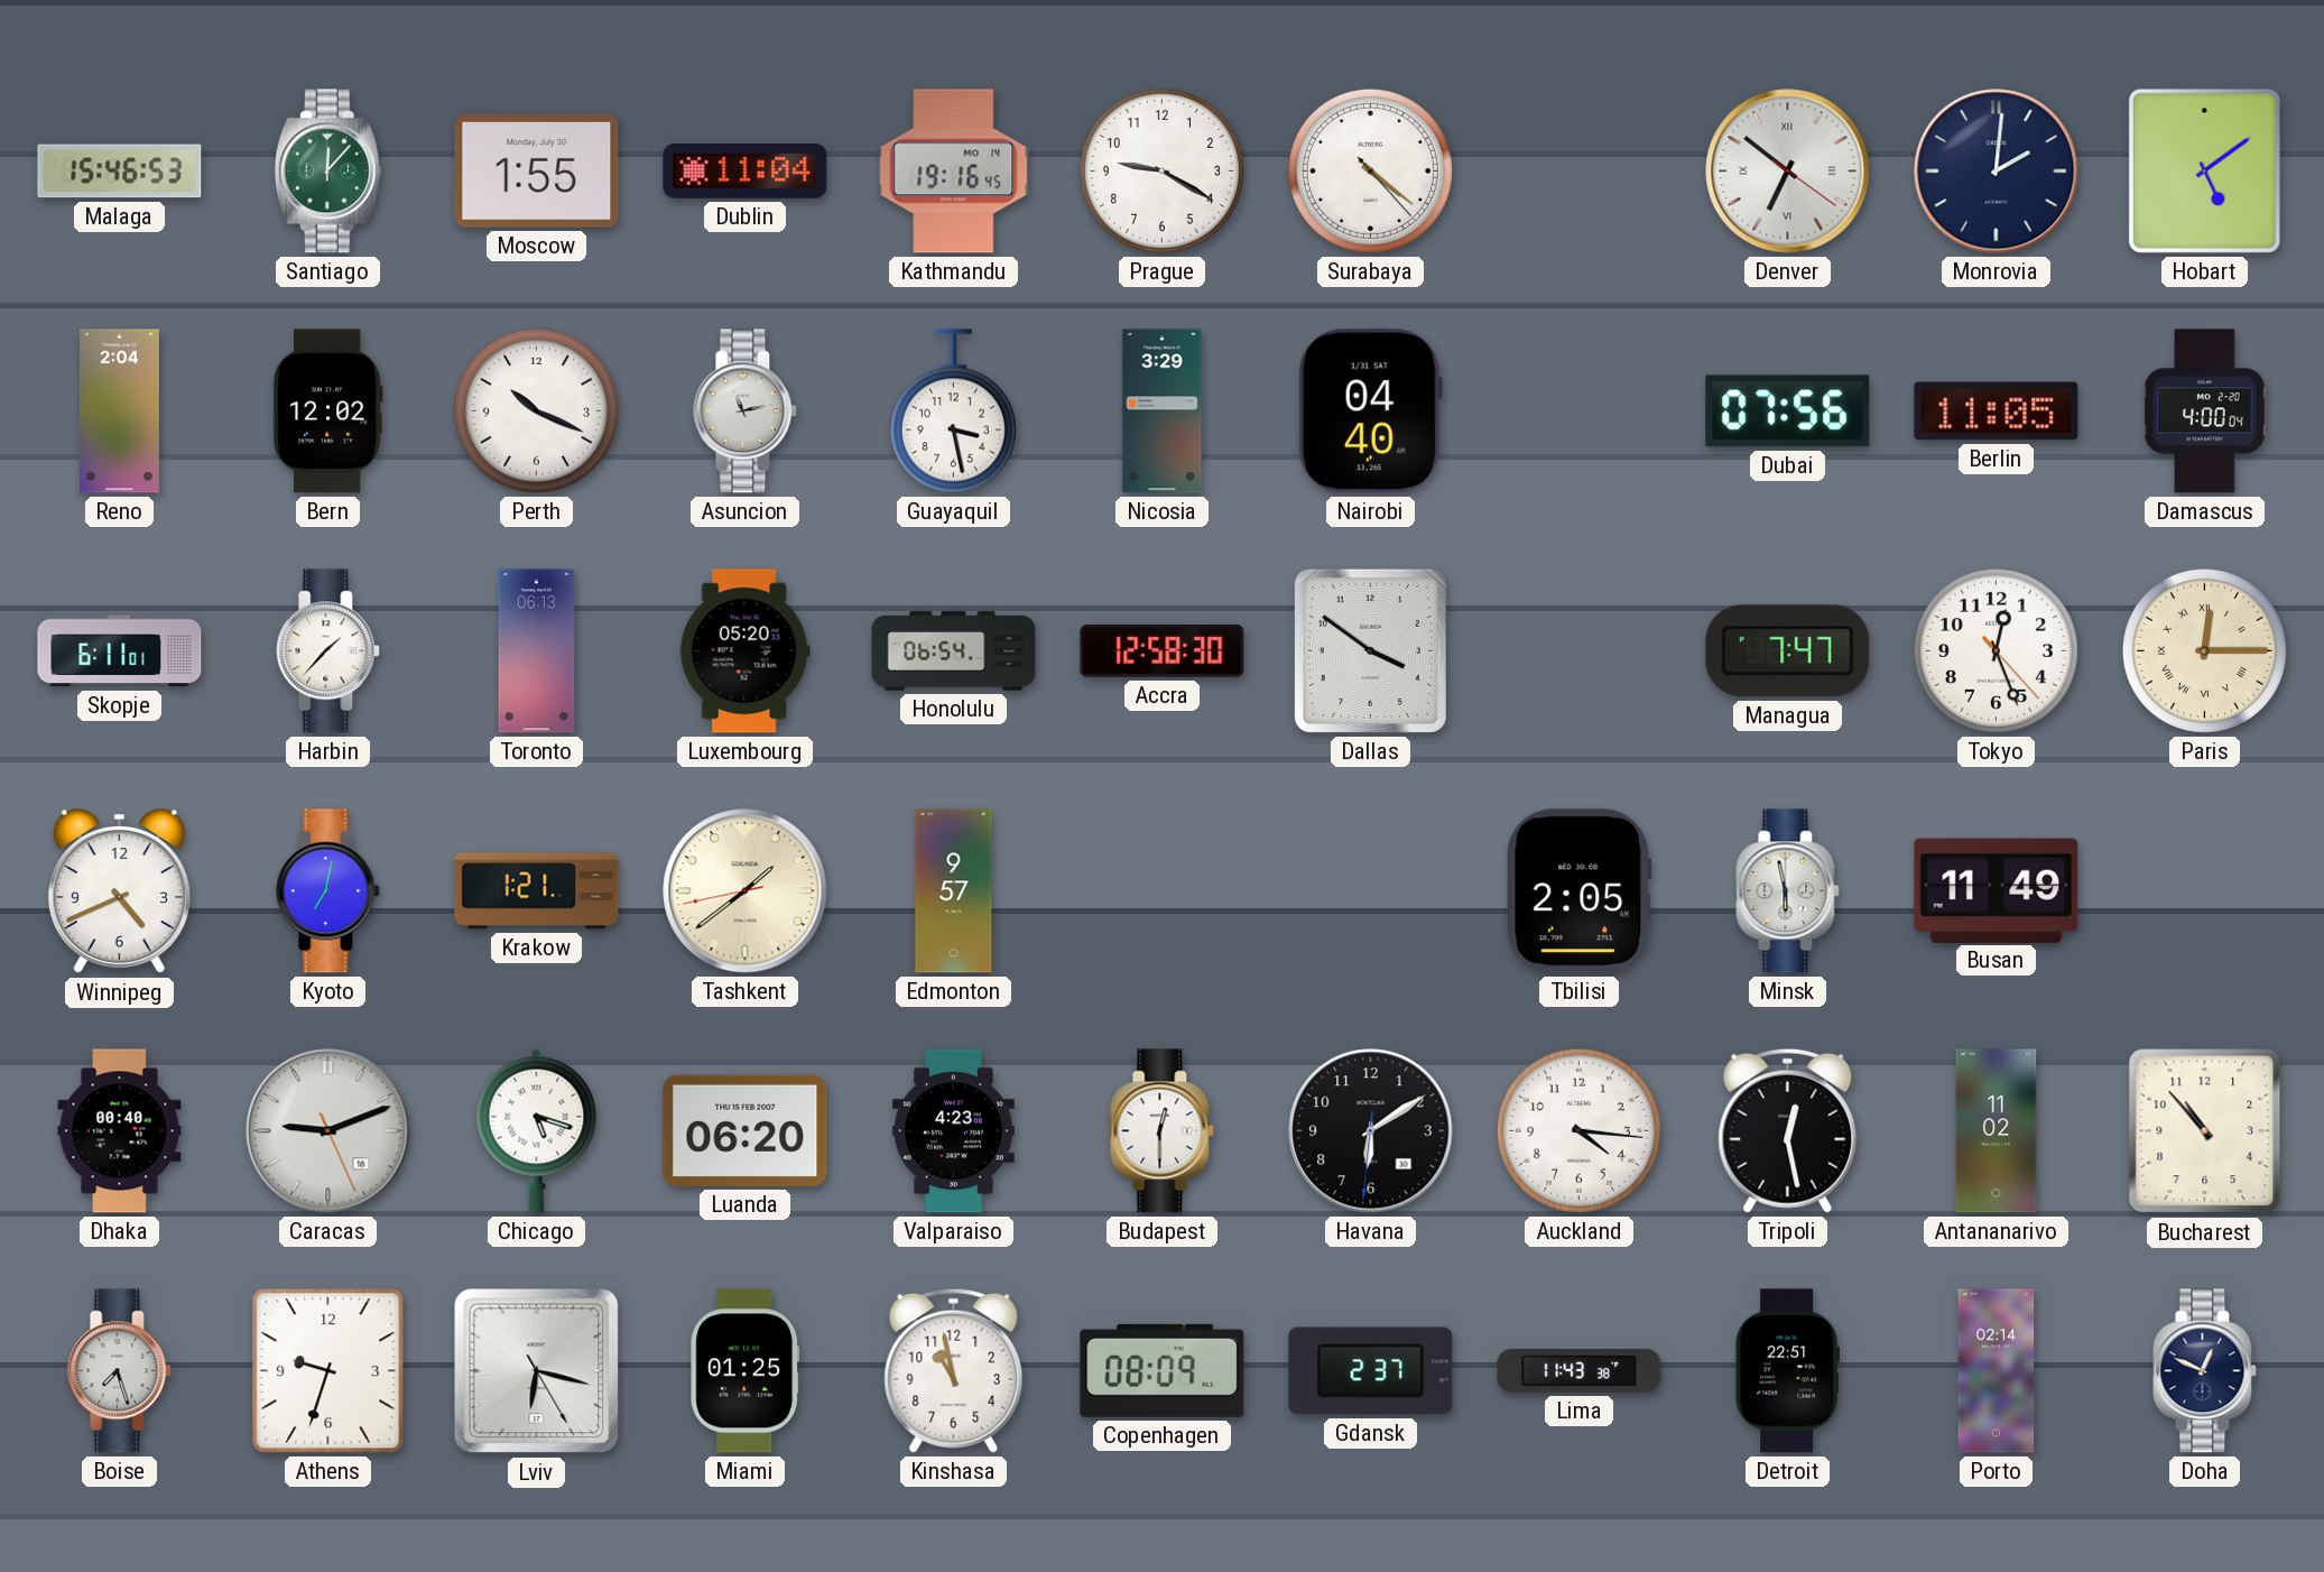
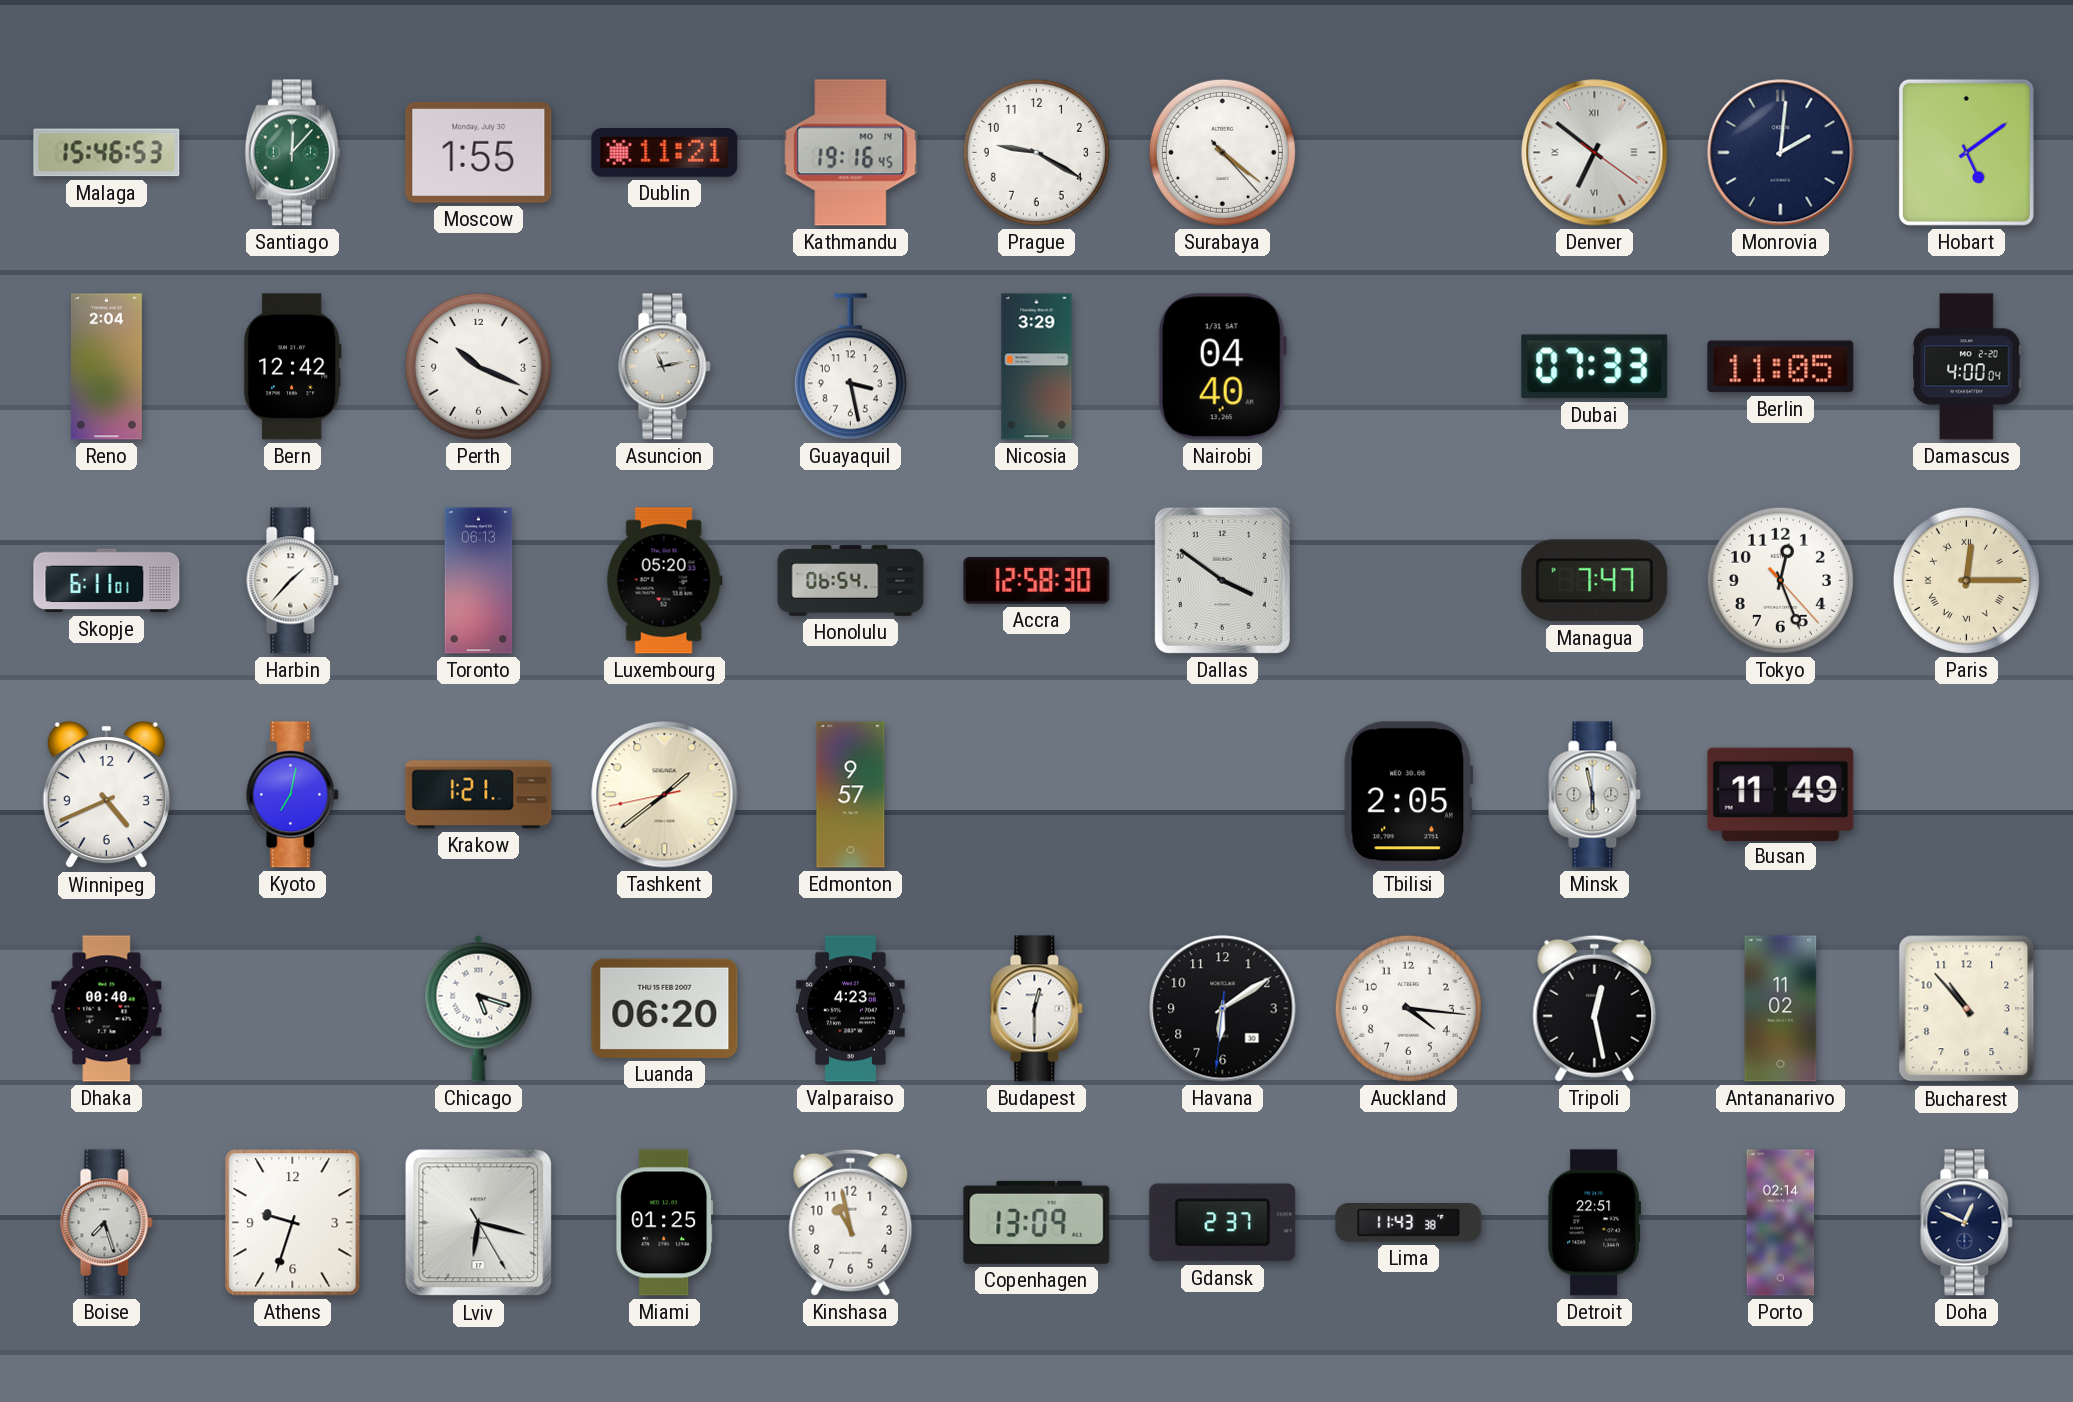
Dublin: 11:04 -> 11:21
Bern: 12:02 -> 12:42
Dubai: 07:56 -> 07:33
Caracas: 9:11 -> none
Copenhagen: 08:09 -> 13:09
